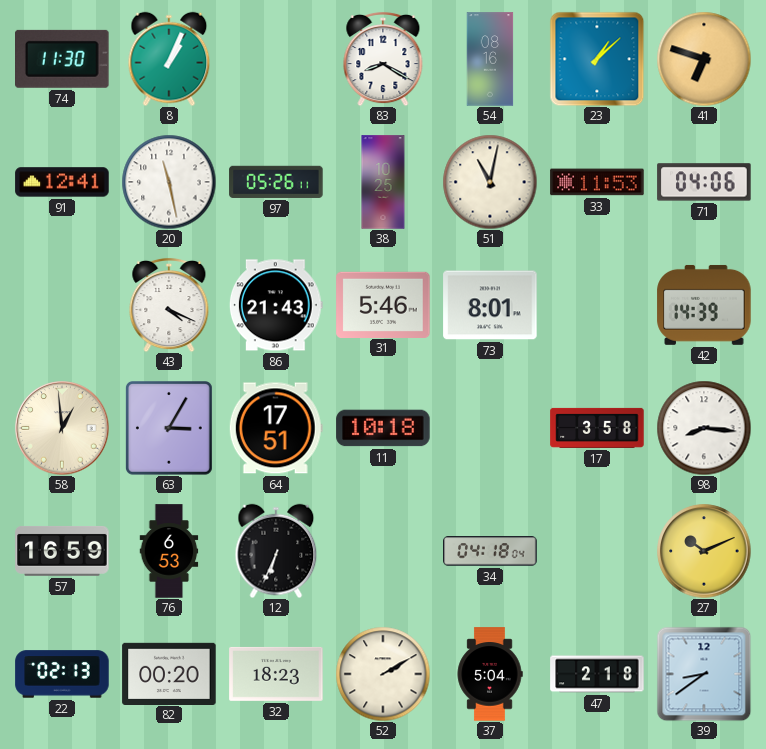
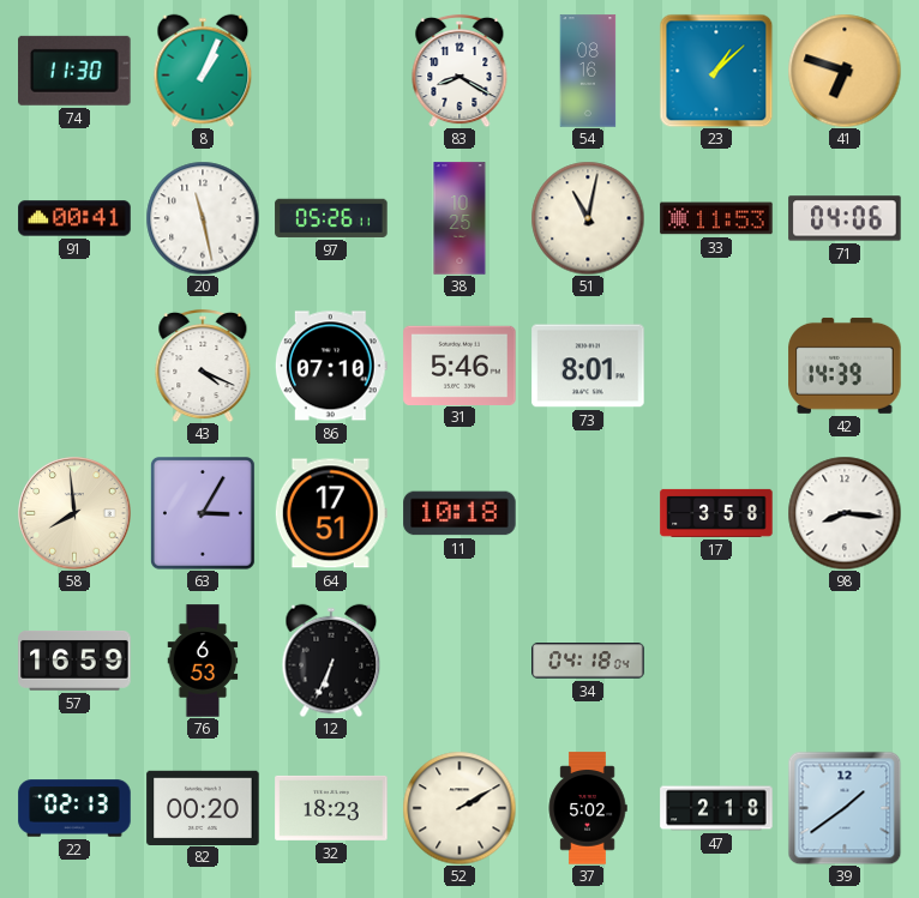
91: 12:41 -> 00:41
86: 21:43 -> 07:10
58: 12:59 -> 7:59
27: 10:11 -> none
37: 5:04 -> 5:02
39: 8:39 -> 1:39
